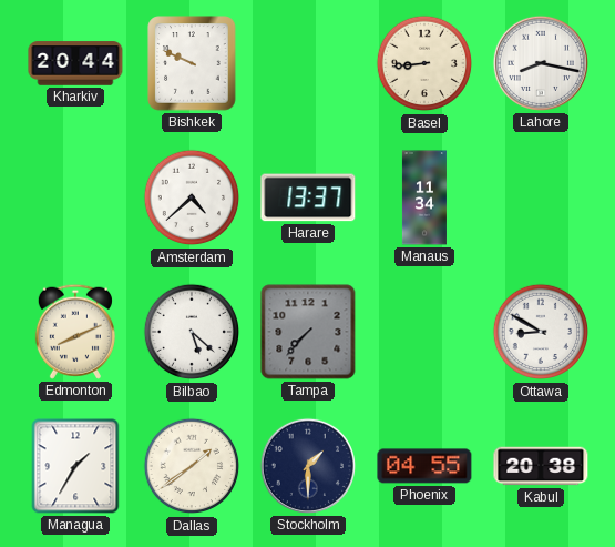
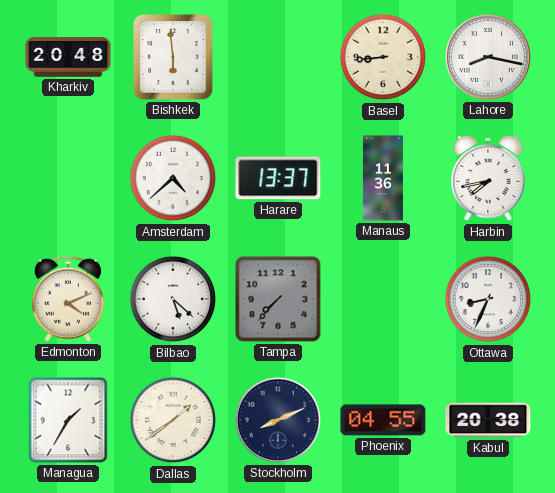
Kharkiv: 20:44 -> 20:48
Bishkek: 9:49 -> 5:59
Manaus: 11:34 -> 11:36
Harbin: none -> 7:43
Edmonton: 8:11 -> 4:11
Ottawa: 8:50 -> 8:34
Stockholm: 1:30 -> 8:11
